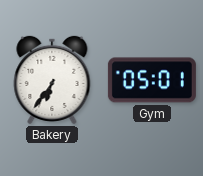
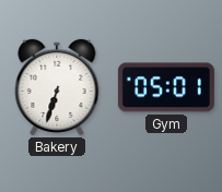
Bakery: 6:36 -> 6:33
